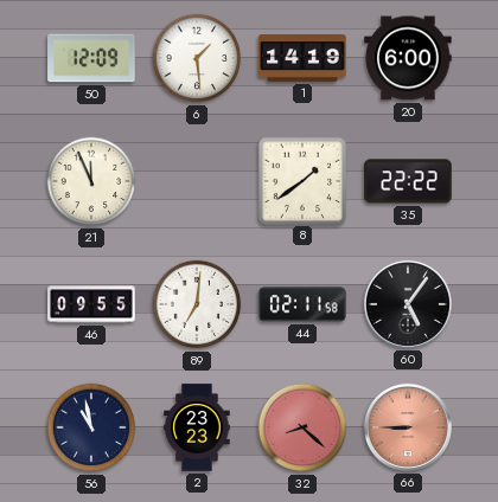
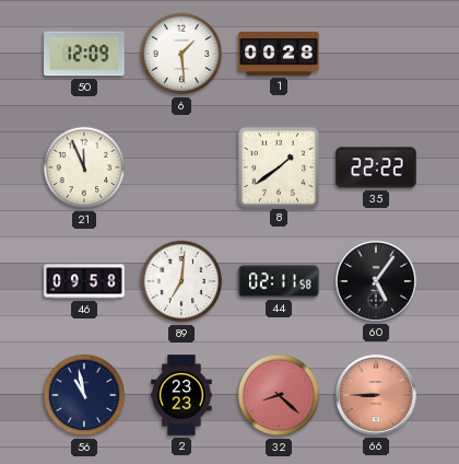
1: 14:19 -> 00:28
20: 6:00 -> none
46: 09:55 -> 09:58
